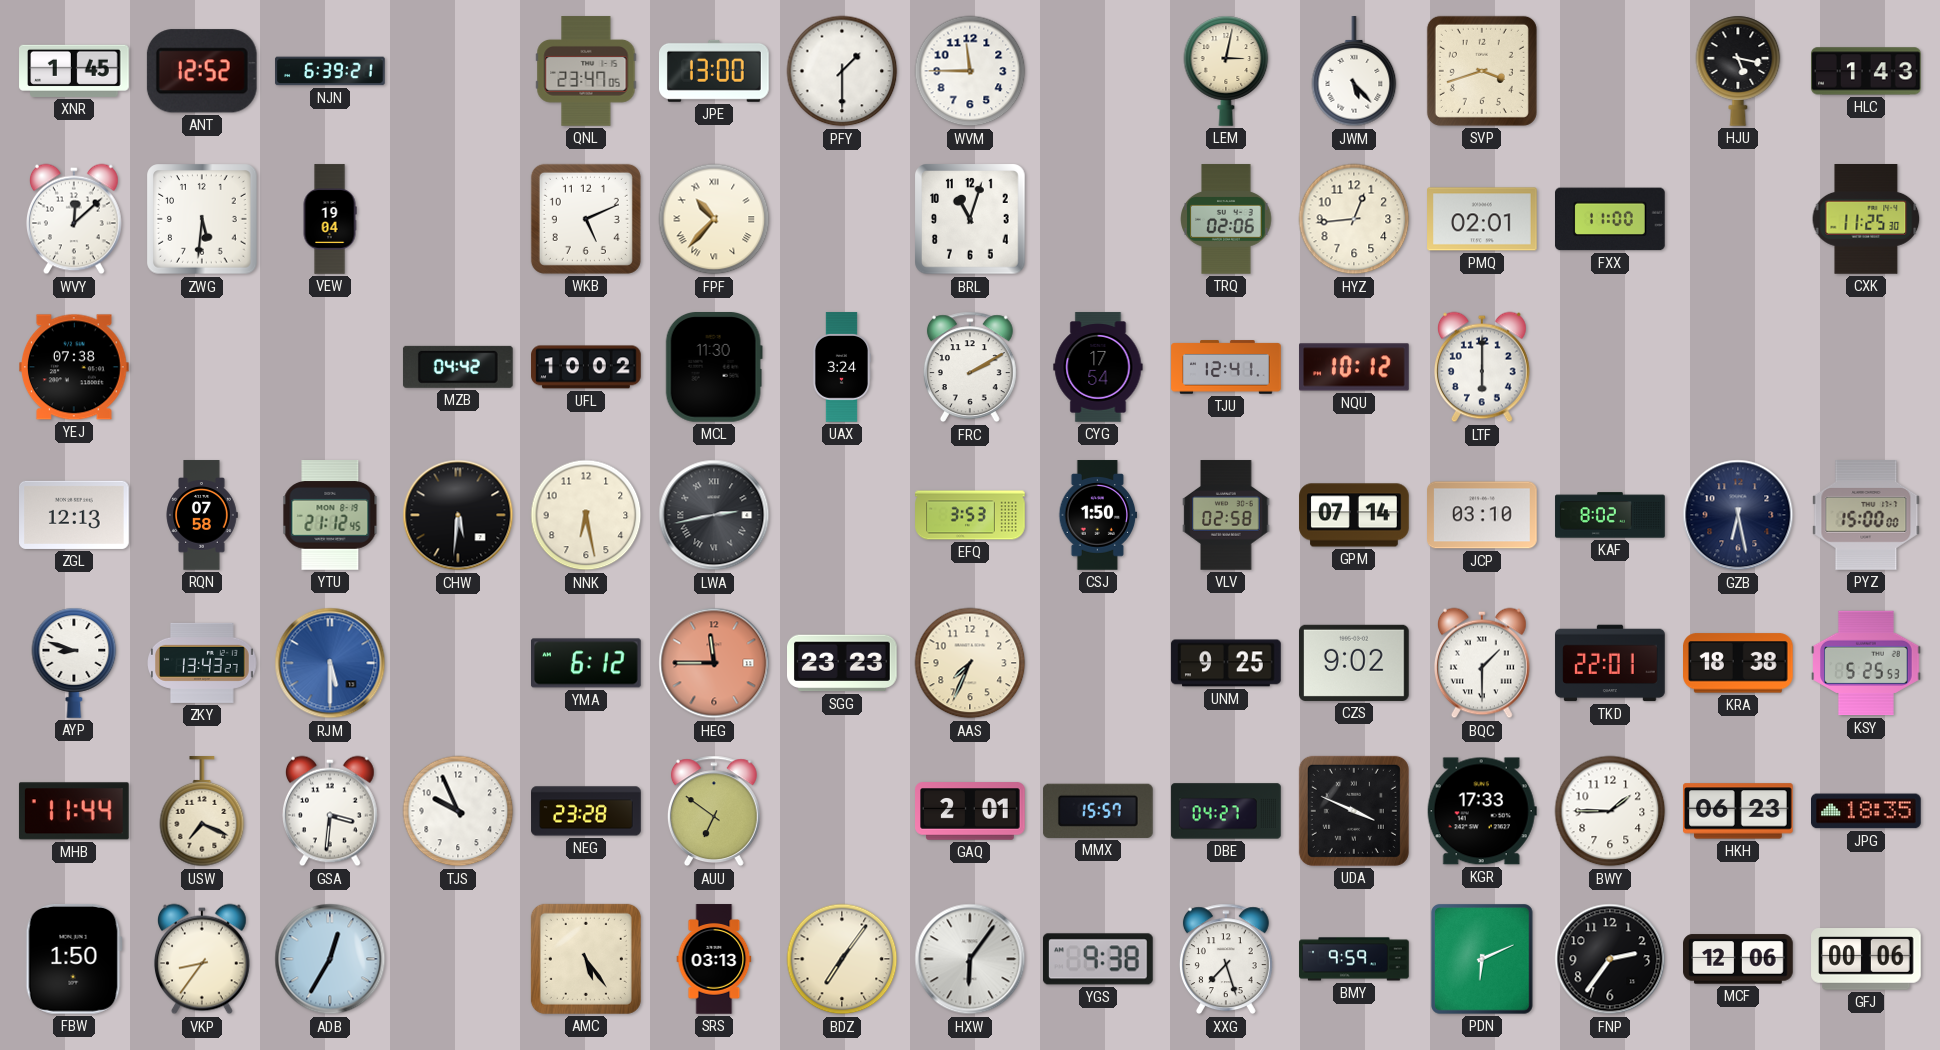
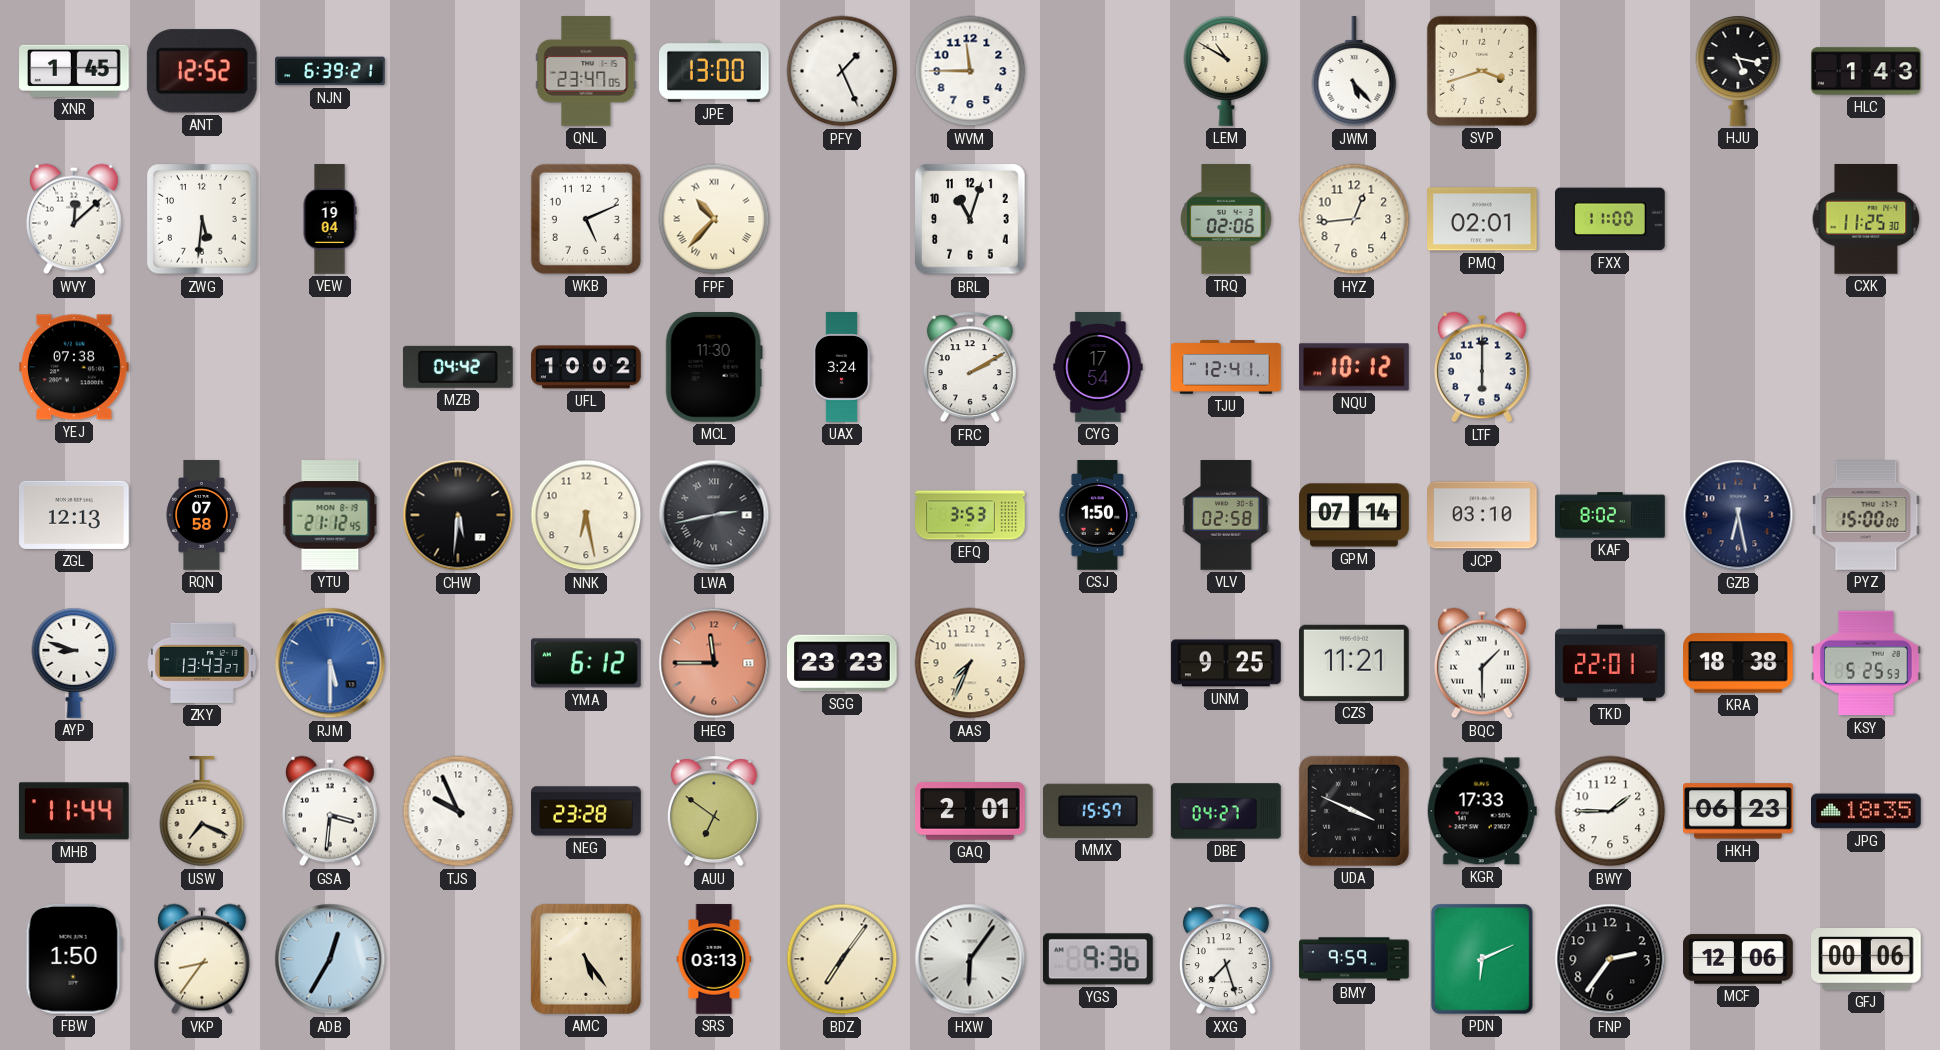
PFY: 1:30 -> 1:26
LEM: 3:02 -> 10:50
CZS: 9:02 -> 11:21
YGS: 9:38 -> 9:36
